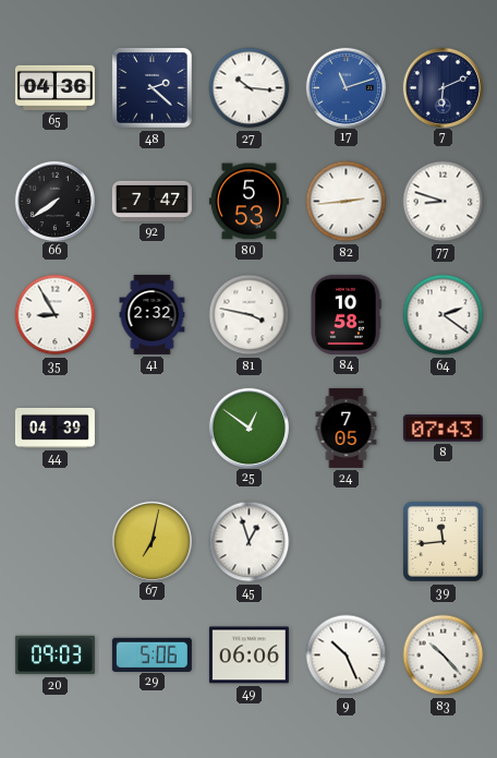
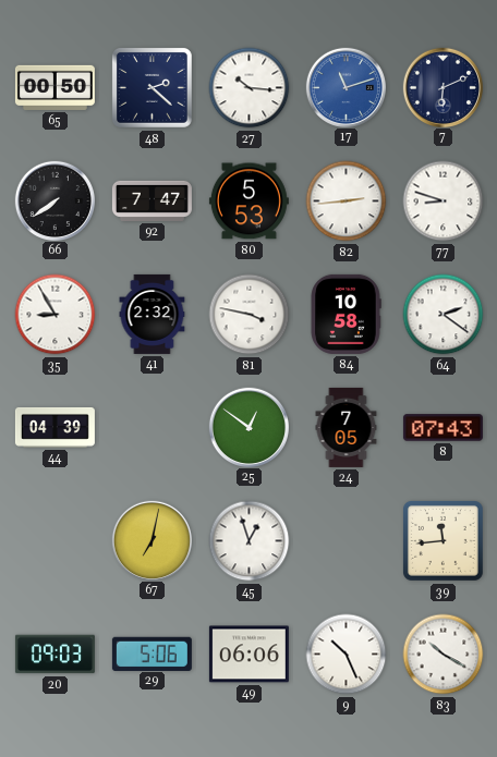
65: 04:36 -> 00:50
83: 10:23 -> 10:20
